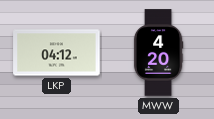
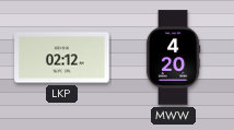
LKP: 04:12 -> 02:12
